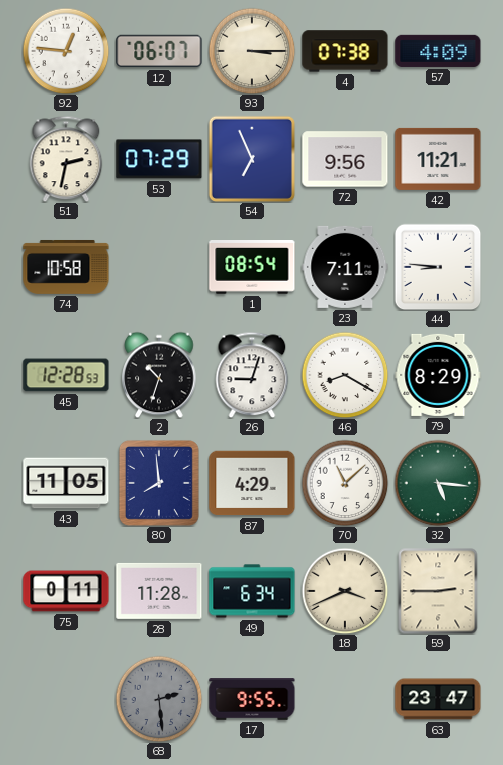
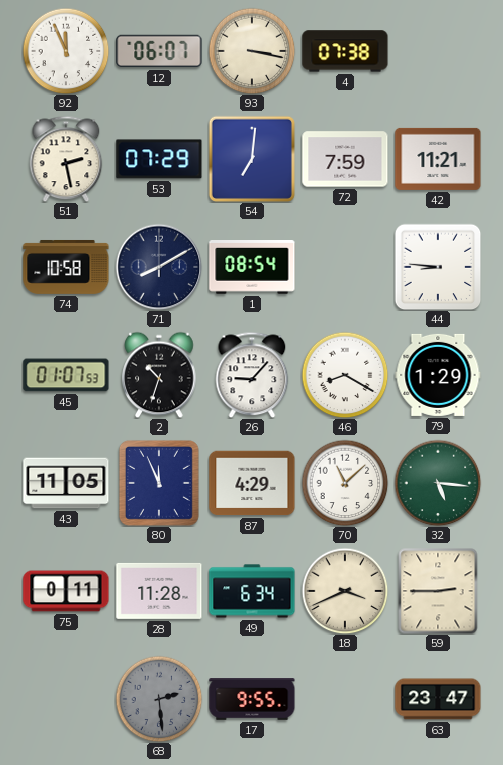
92: 12:46 -> 11:56
93: 3:15 -> 3:17
57: 4:09 -> none
51: 2:32 -> 2:28
54: 6:56 -> 7:01
72: 9:56 -> 7:59
71: none -> 8:10
23: 7:11 -> none
45: 12:28 -> 01:07
26: 9:03 -> 9:07
79: 8:29 -> 1:29
80: 7:59 -> 11:56
